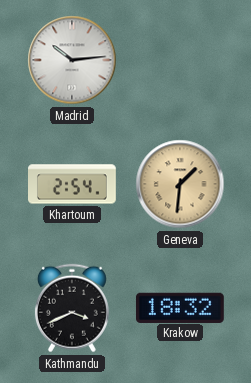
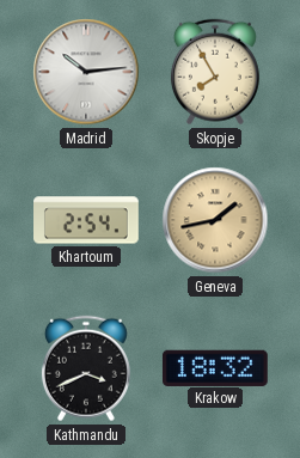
Skopje: none -> 7:55
Geneva: 1:31 -> 1:43
